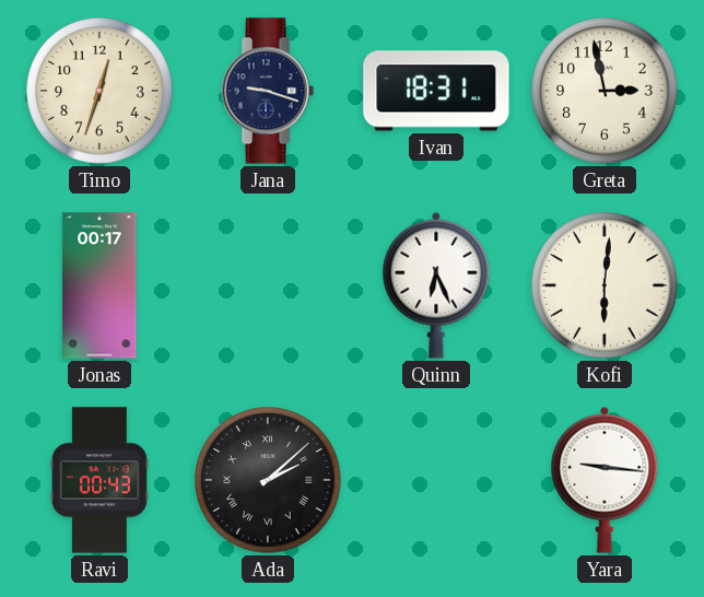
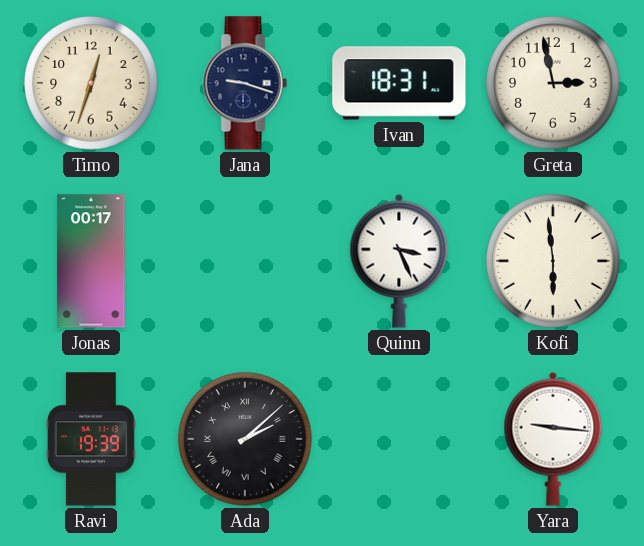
Quinn: 6:26 -> 3:26
Kofi: 6:01 -> 5:59
Ravi: 00:43 -> 19:39
